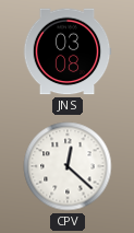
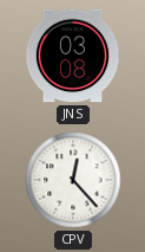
CPV: 12:22 -> 12:23
